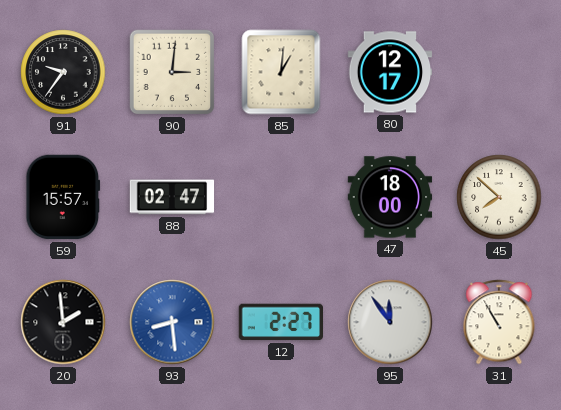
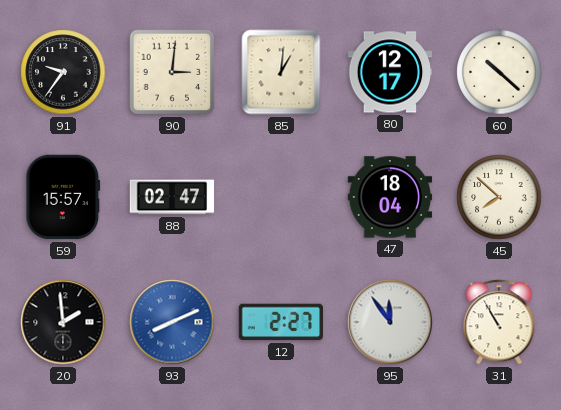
60: none -> 10:22
47: 18:00 -> 18:04
93: 8:29 -> 8:11
